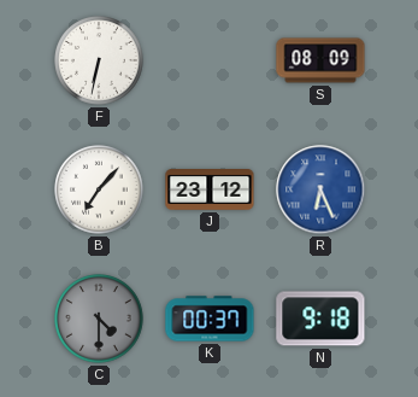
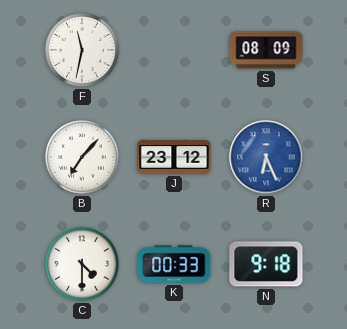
F: 6:32 -> 11:32
C dial: grey -> white
K: 00:37 -> 00:33
